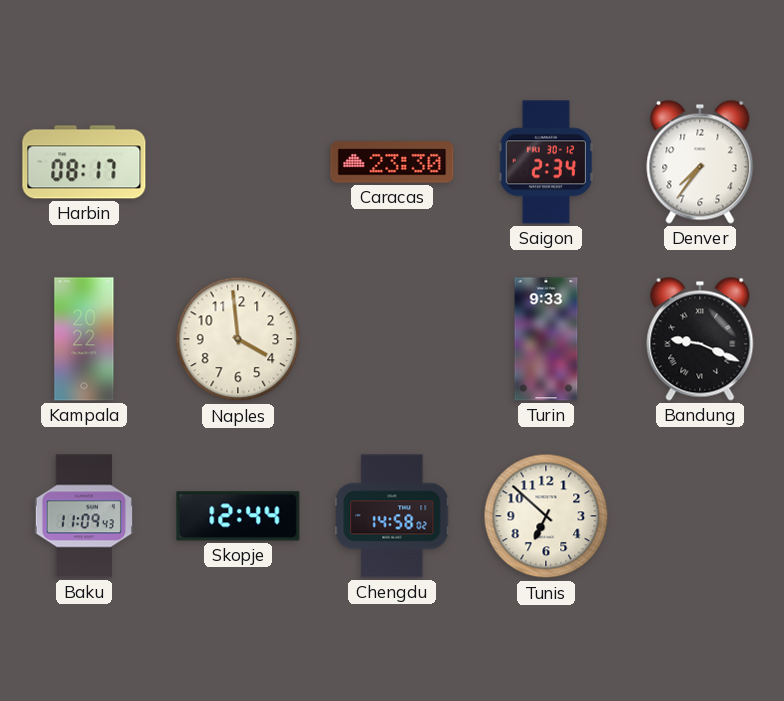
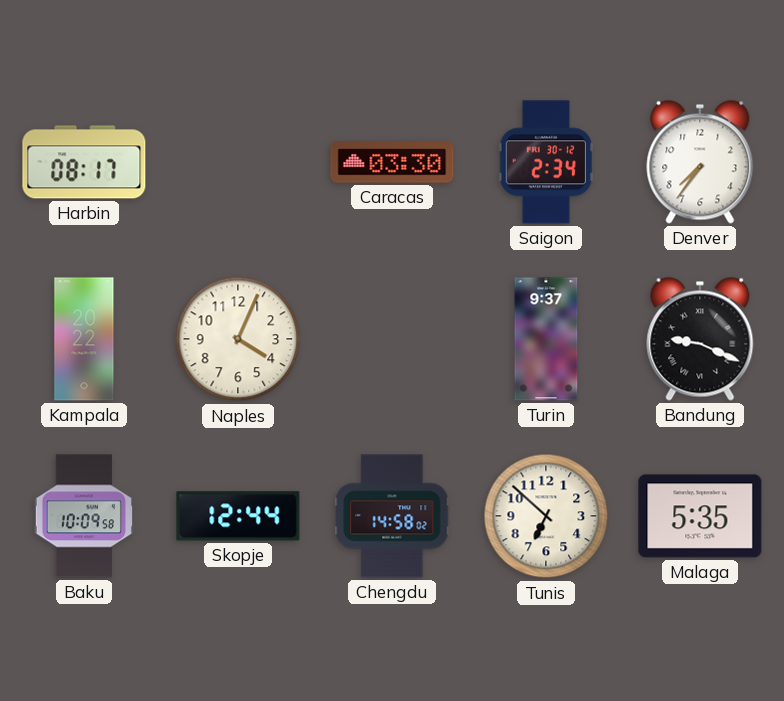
Caracas: 23:30 -> 03:30
Naples: 3:59 -> 4:04
Turin: 9:33 -> 9:37
Baku: 11:09 -> 10:09
Malaga: none -> 5:35
